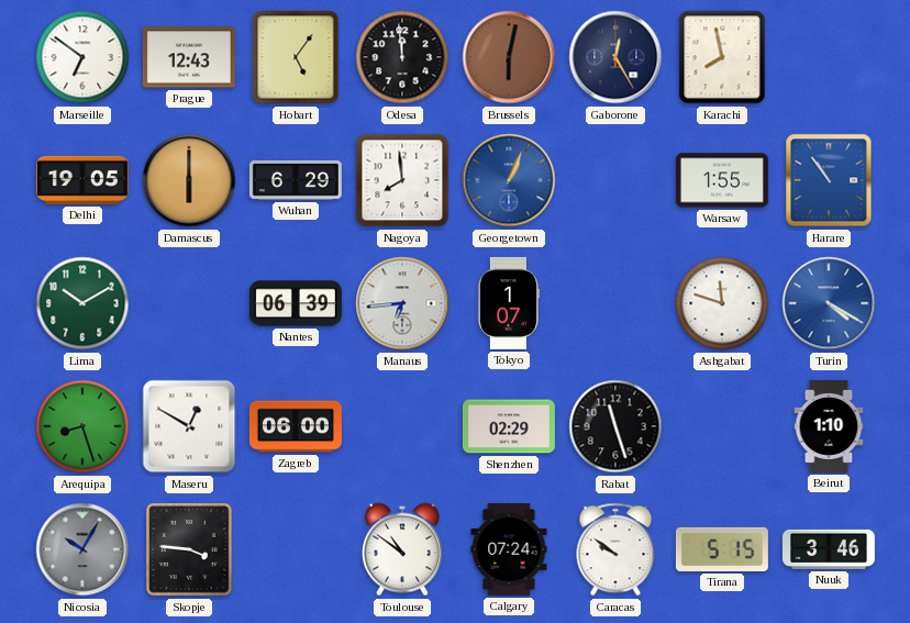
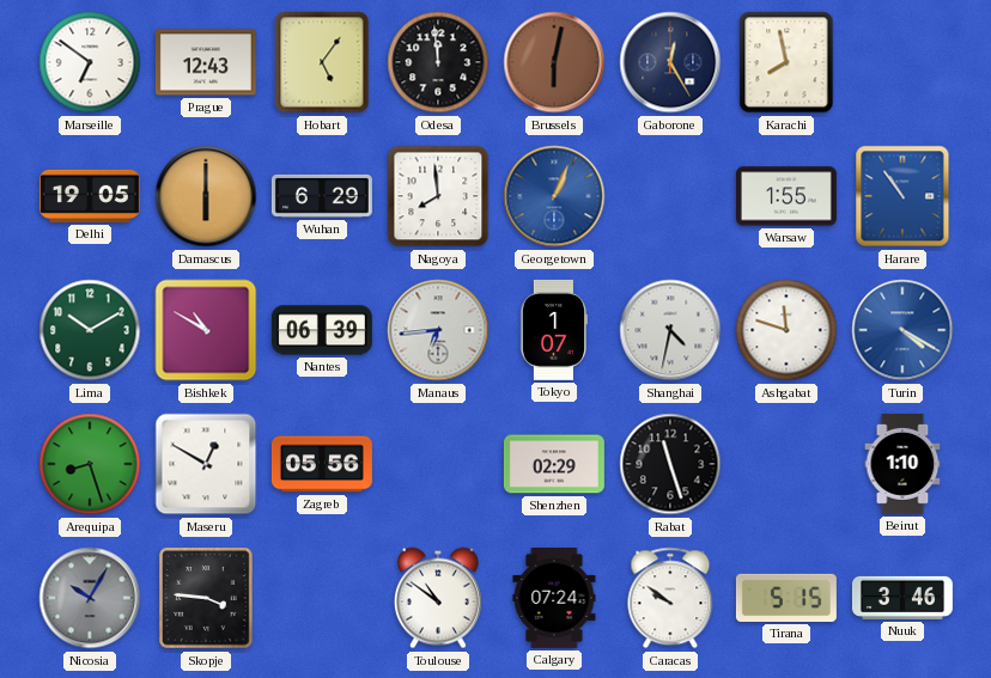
Bishkek: none -> 10:50
Shanghai: none -> 4:32
Zagreb: 06:00 -> 05:56
